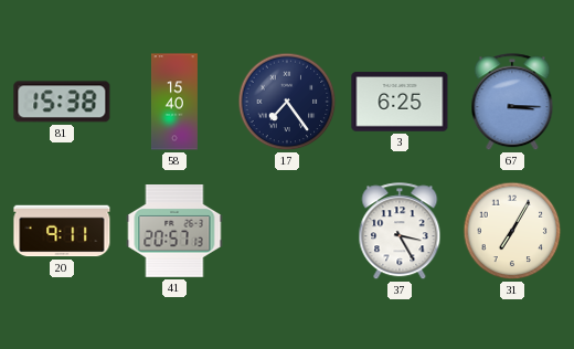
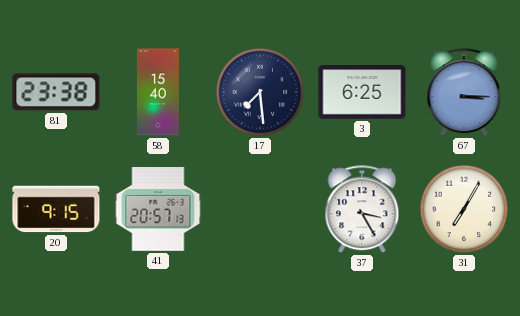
81: 15:38 -> 23:38
17: 7:24 -> 7:29
20: 9:11 -> 9:15
